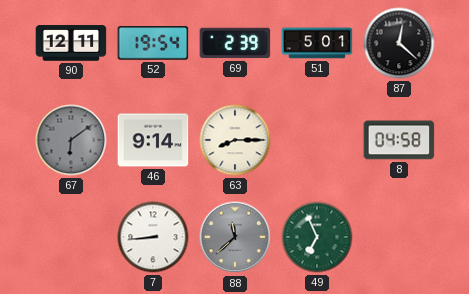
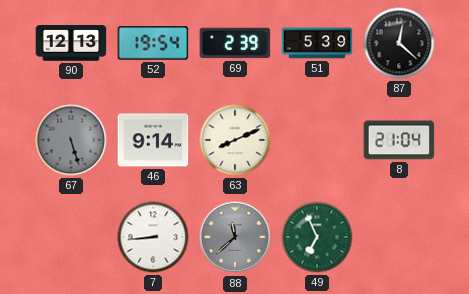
90: 12:11 -> 12:13
51: 5:01 -> 5:39
67: 6:09 -> 5:27
63: 8:15 -> 8:11
8: 04:58 -> 21:04
